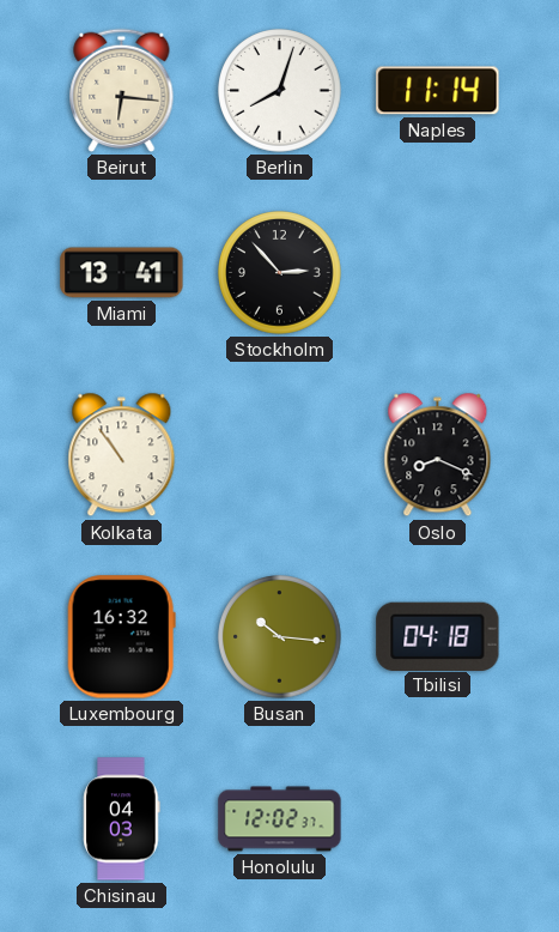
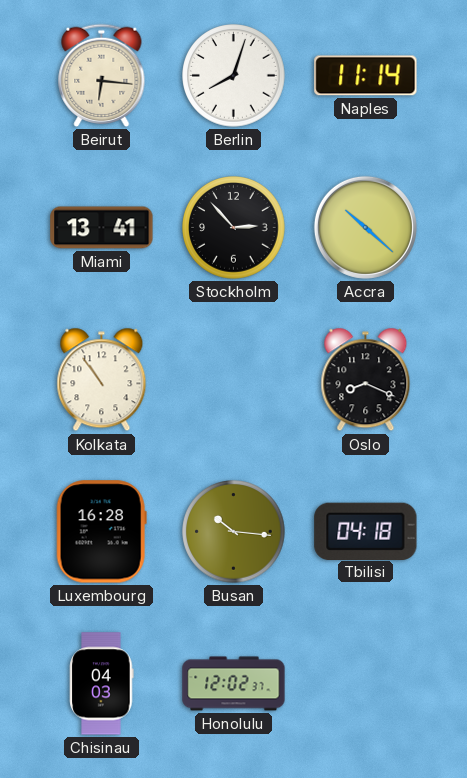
Accra: none -> 10:22
Luxembourg: 16:32 -> 16:28
